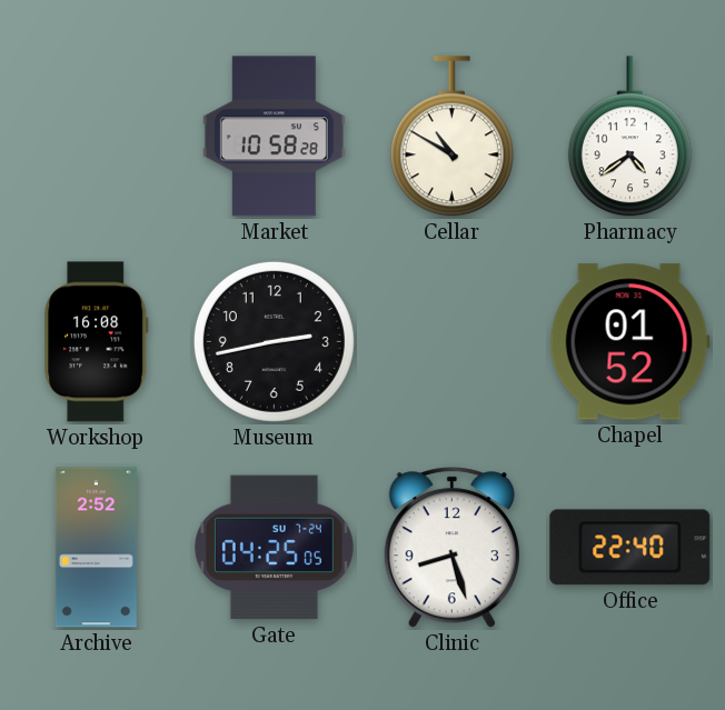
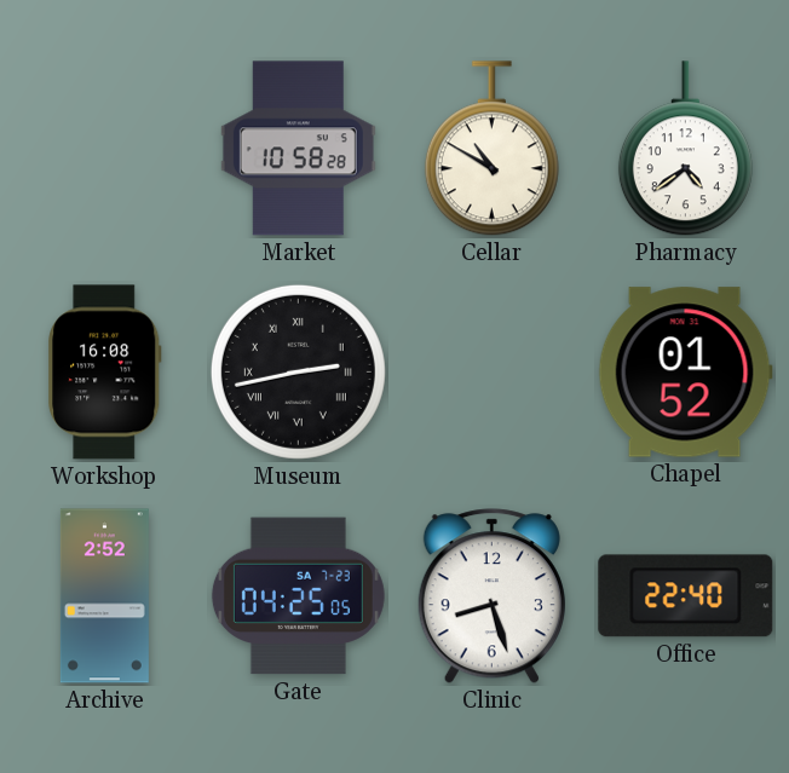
Museum numerals: Arabic -> Roman
Gate date: SU 7-24 -> SA 7-23
